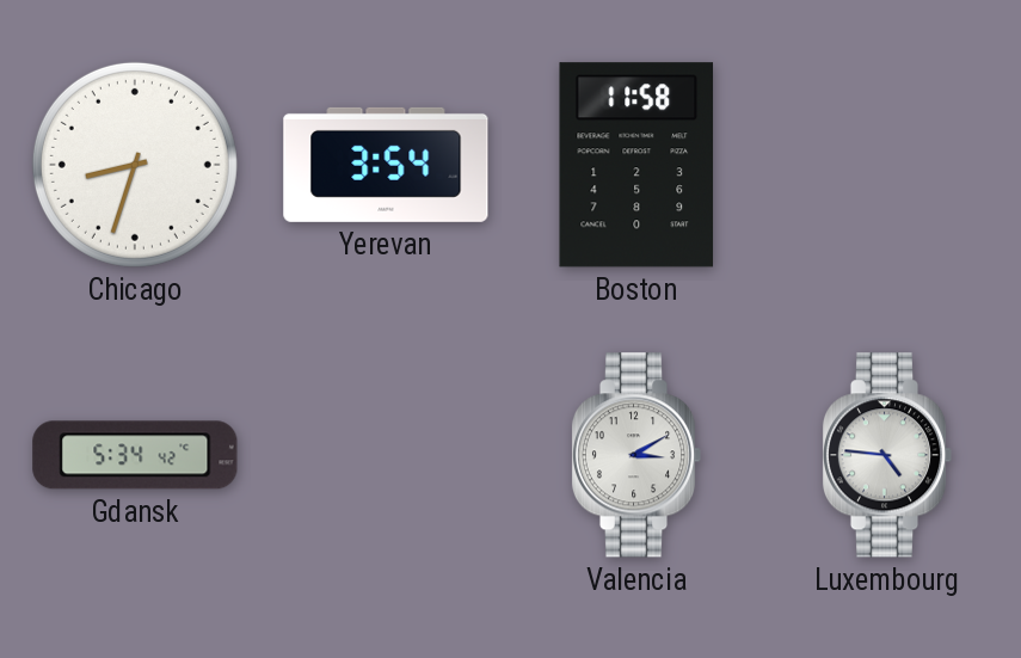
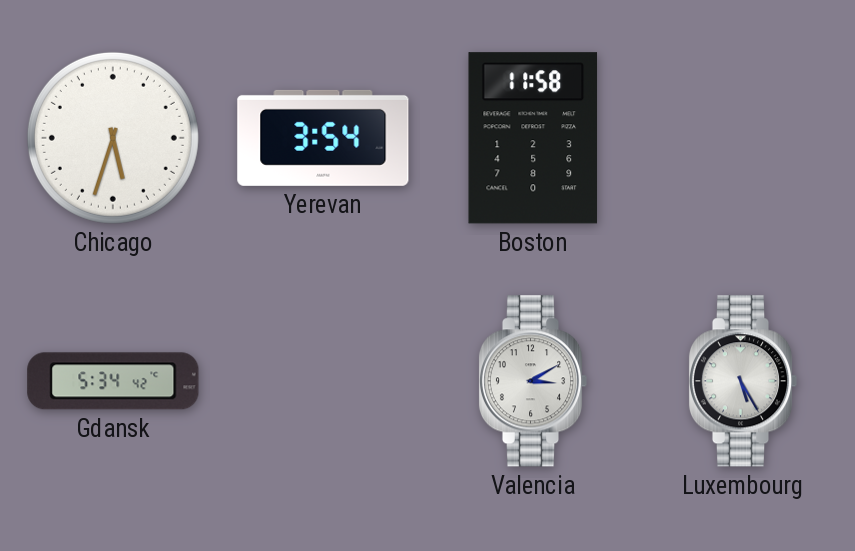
Chicago: 8:33 -> 5:33
Luxembourg: 4:46 -> 5:25
